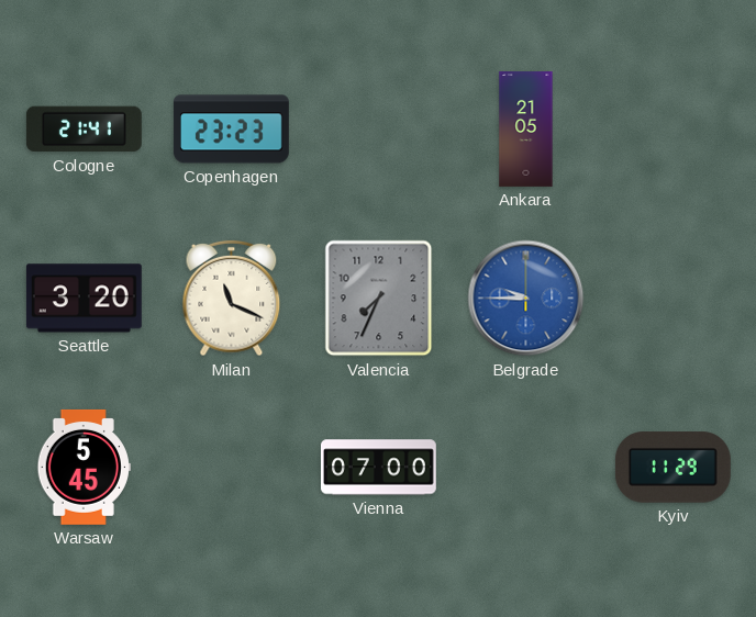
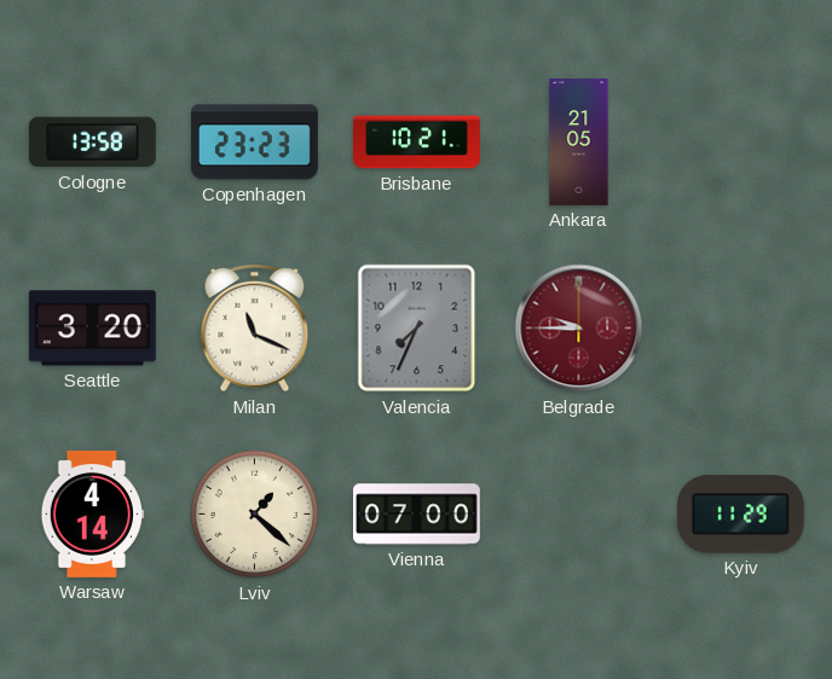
Cologne: 21:41 -> 13:58
Brisbane: none -> 10:21
Belgrade dial: blue -> burgundy
Warsaw: 5:45 -> 4:14
Lviv: none -> 1:22
